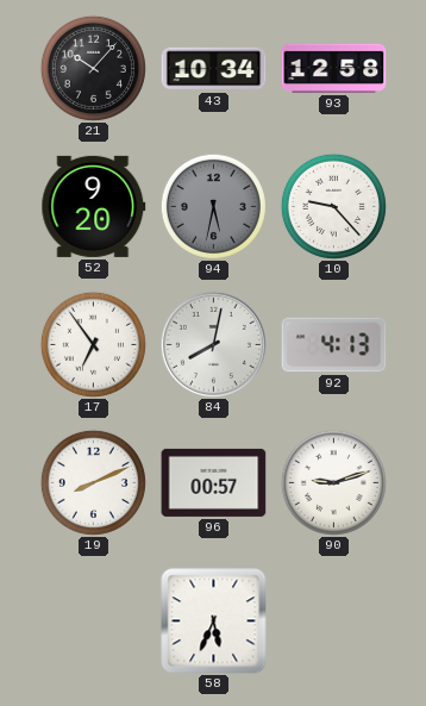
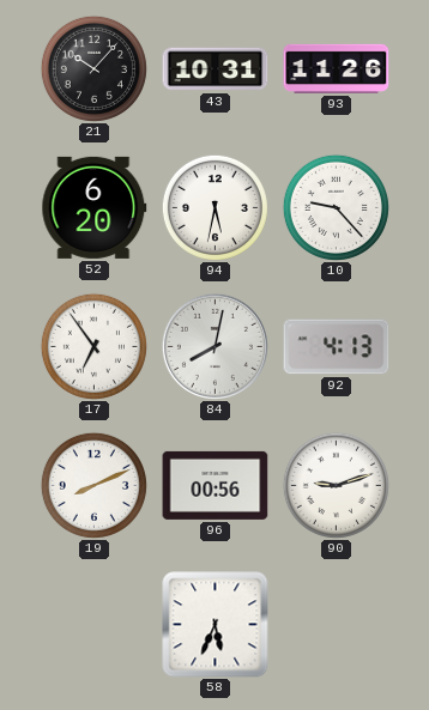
43: 10:34 -> 10:31
93: 12:58 -> 11:26
52: 9:20 -> 6:20
94 dial: grey -> white
96: 00:57 -> 00:56
